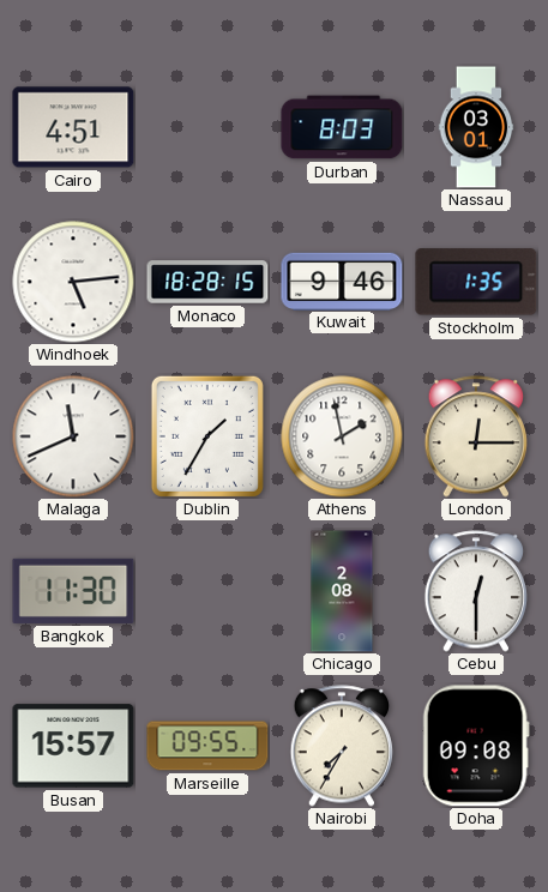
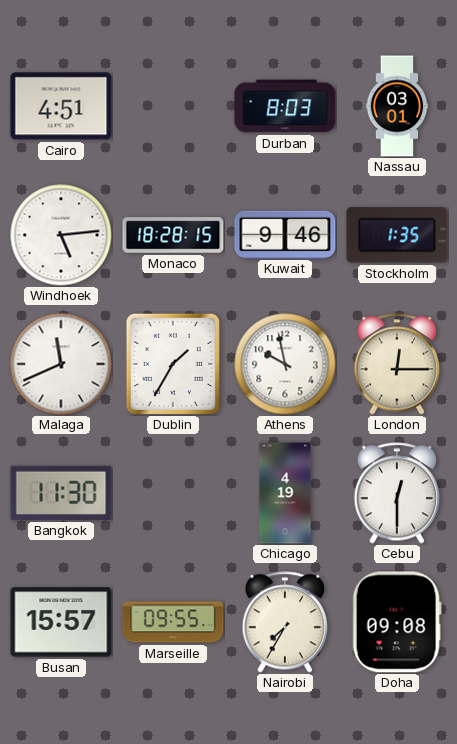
Athens: 1:58 -> 9:58
Chicago: 2:08 -> 4:19
